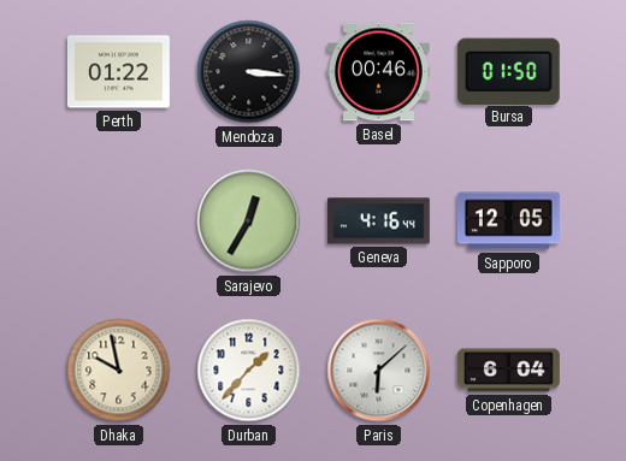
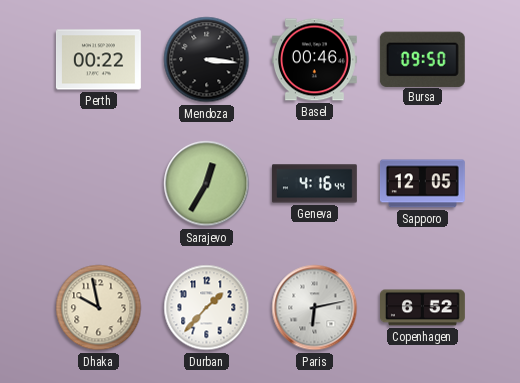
Perth: 01:22 -> 00:22
Bursa: 01:50 -> 09:50
Paris: 6:08 -> 6:13
Copenhagen: 6:04 -> 6:52
